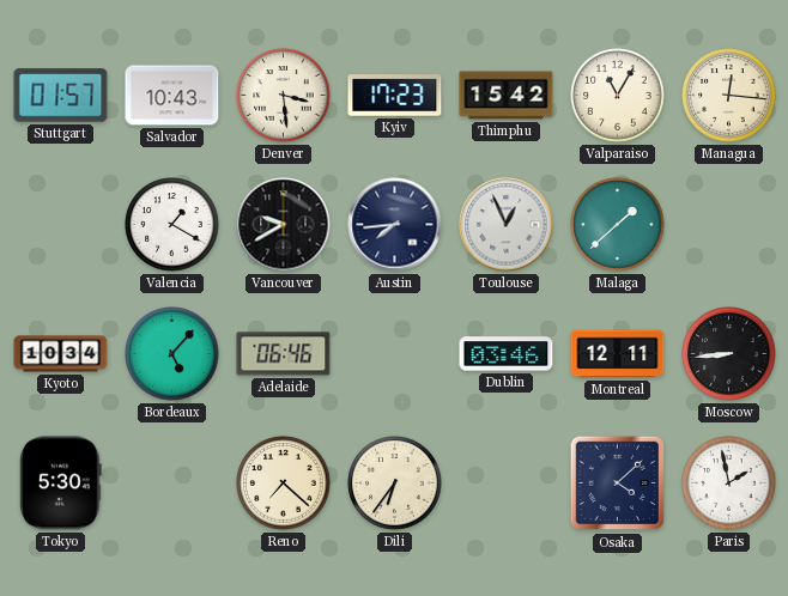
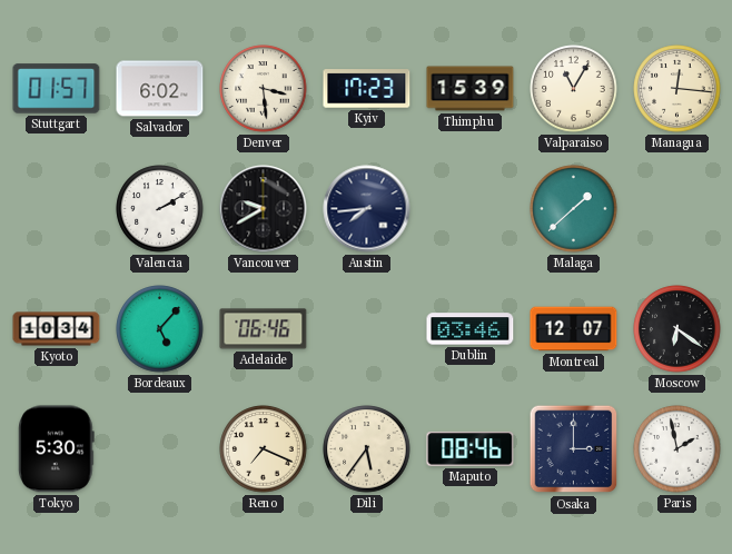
Salvador: 10:43 -> 6:02
Thimphu: 15:42 -> 15:39
Valencia: 1:20 -> 2:10
Toulouse: 12:56 -> none
Montreal: 12:11 -> 12:07
Moscow: 8:44 -> 6:21
Reno: 7:22 -> 7:19
Dili: 6:36 -> 5:36
Maputo: none -> 08:46
Osaka: 4:08 -> 3:00
